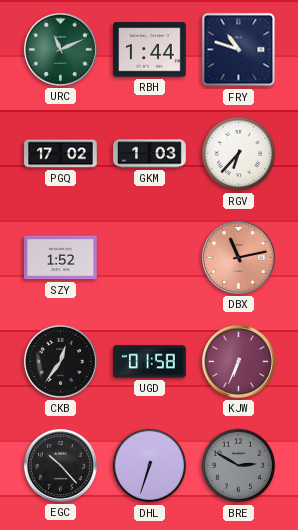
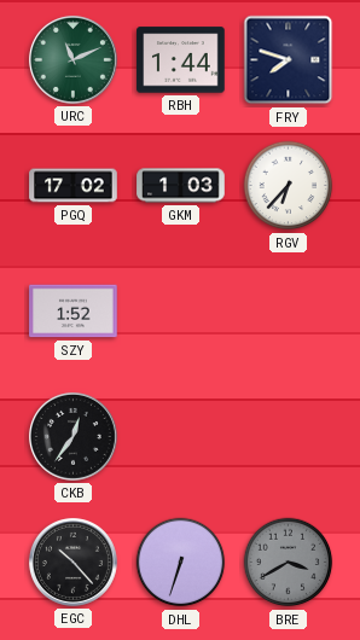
FRY: 10:48 -> 7:48
DBX: 11:13 -> none
UGD: 01:58 -> none
KJW: 6:34 -> none
BRE: 2:50 -> 3:40
